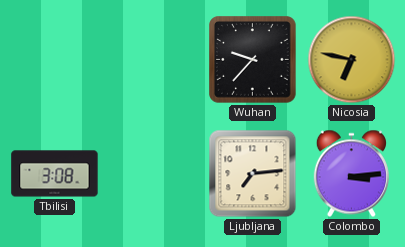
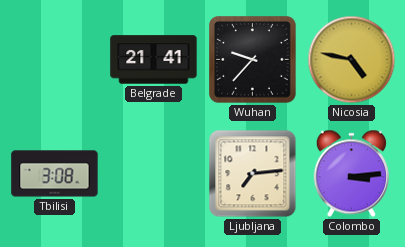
Belgrade: none -> 21:41
Nicosia: 6:47 -> 4:47
